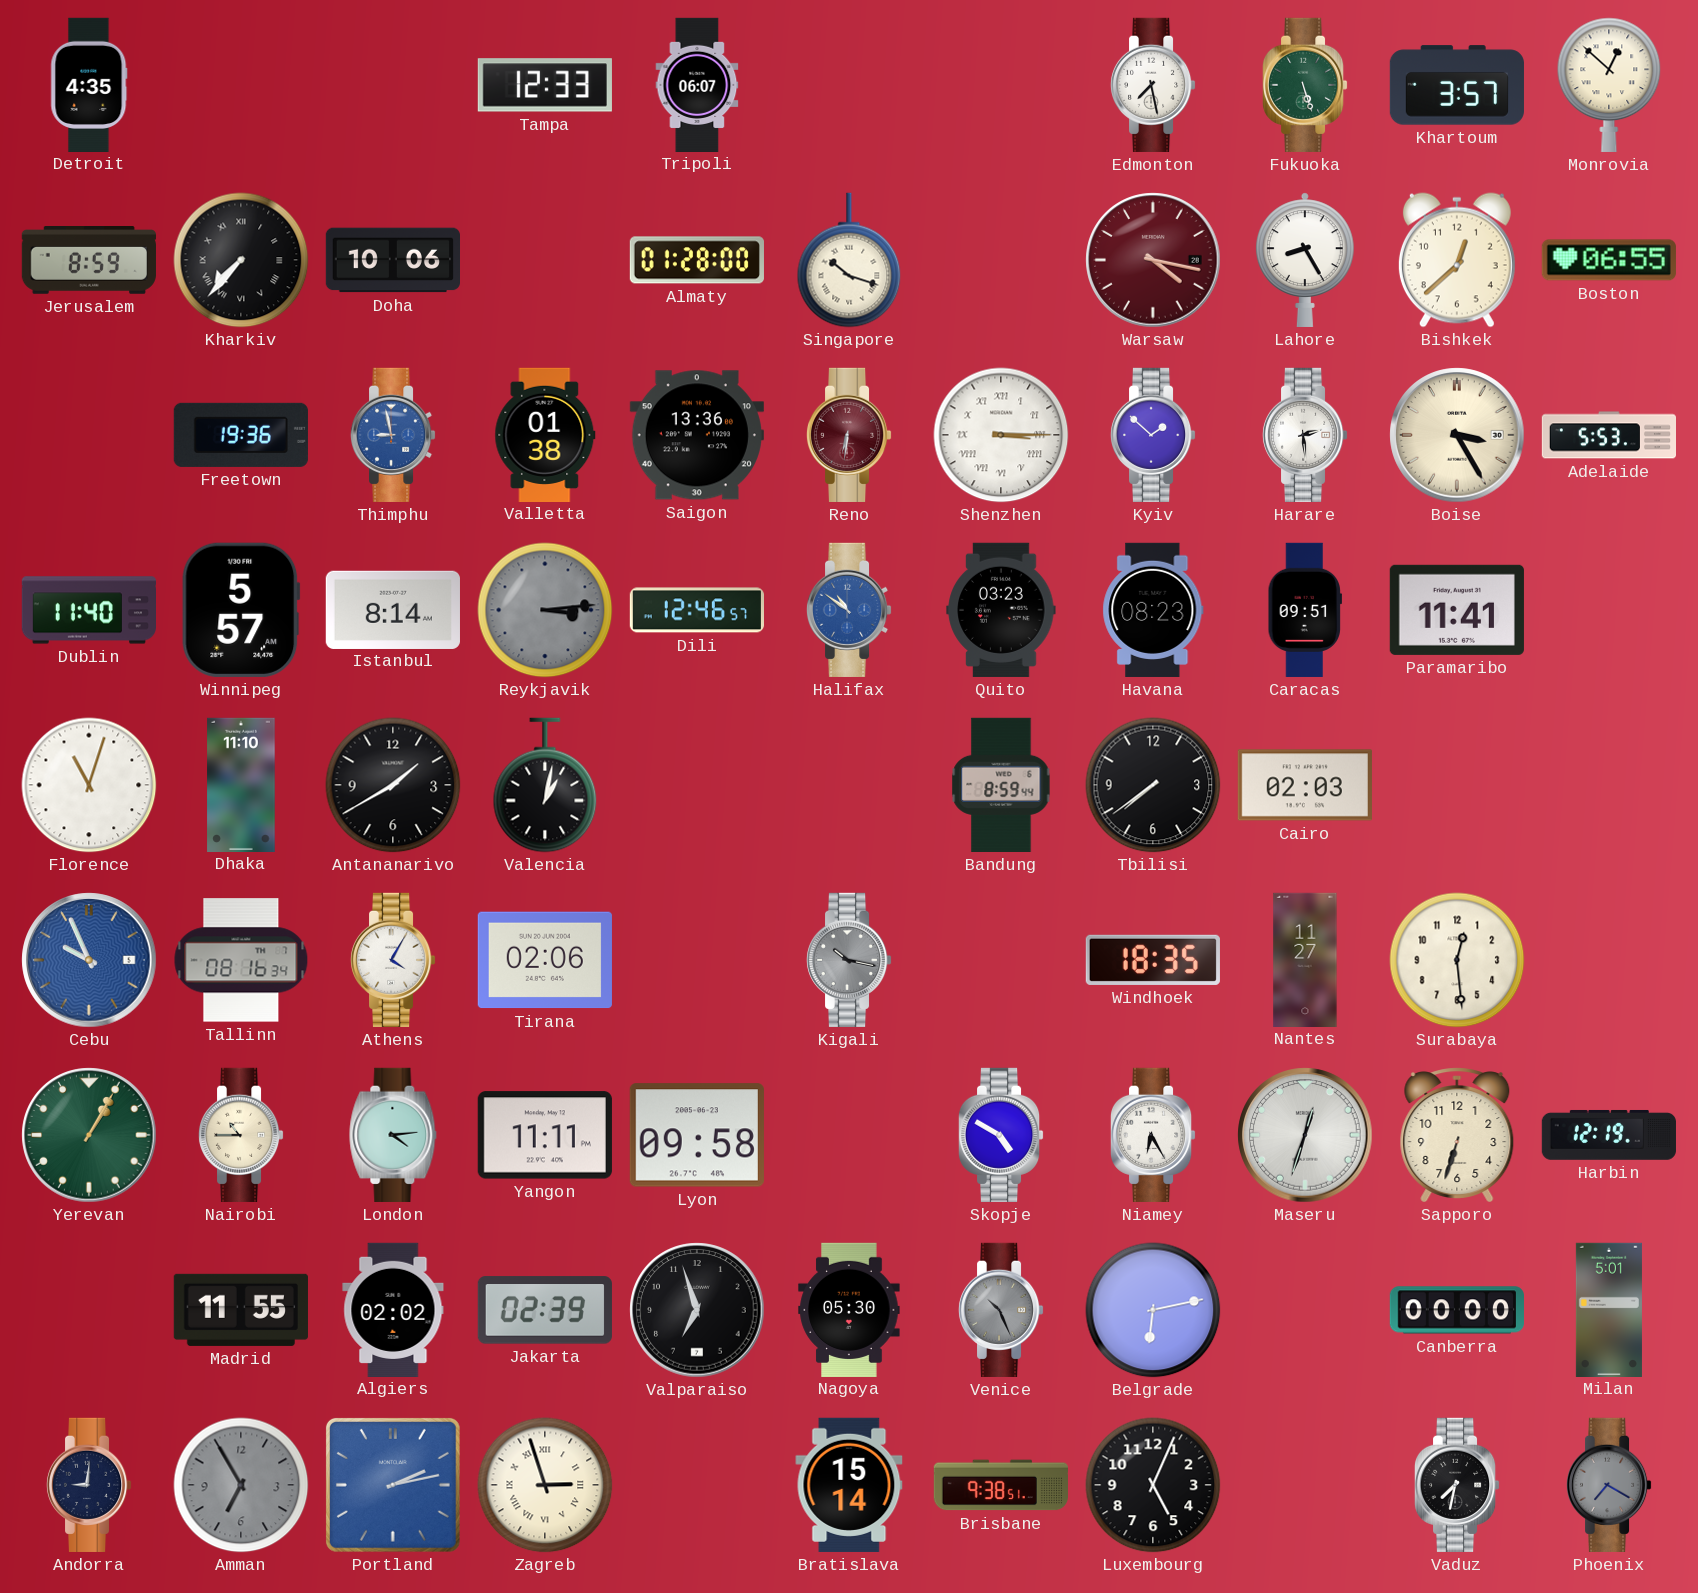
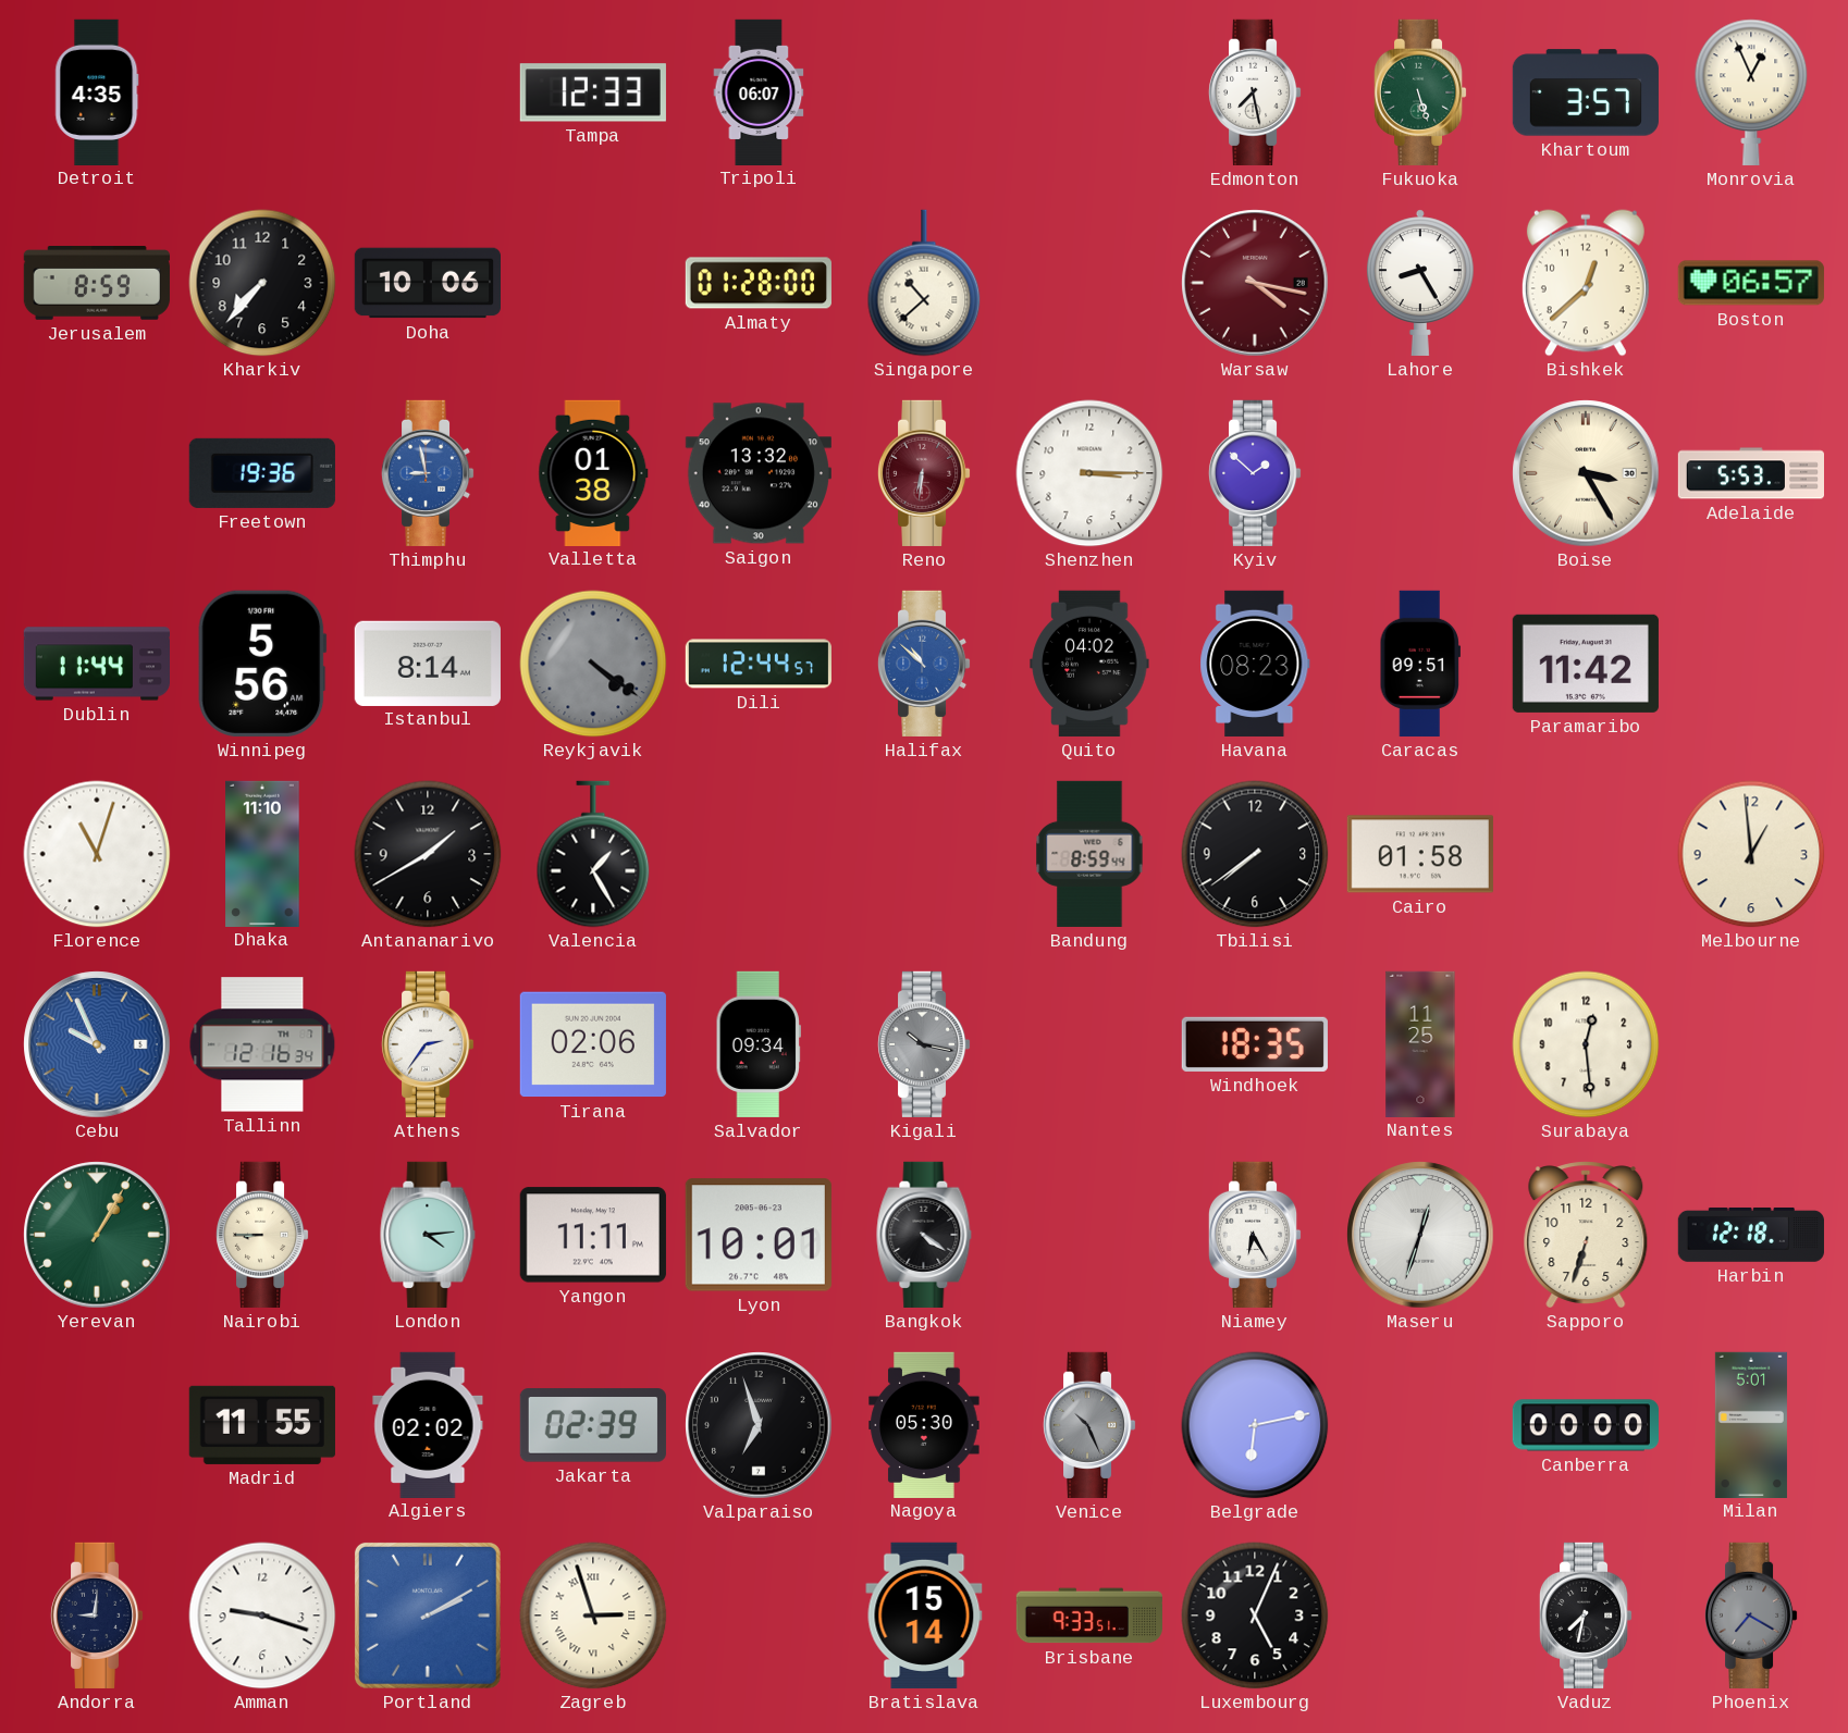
Monrovia: 12:52 -> 12:56
Kharkiv numerals: Roman -> Arabic
Singapore: 10:18 -> 10:38
Boston: 06:55 -> 06:57
Saigon: 13:36 -> 13:32
Shenzhen numerals: Roman -> Arabic
Harare: 2:29 -> none
Dublin: 11:40 -> 11:44
Winnipeg: 5:57 -> 5:56
Reykjavik: 3:14 -> 4:21
Dili: 12:46 -> 12:44
Halifax: 10:51 -> 10:52
Quito: 03:23 -> 04:02
Paramaribo: 11:41 -> 11:42
Valencia: 1:02 -> 1:25
Cairo: 02:03 -> 01:58
Melbourne: none -> 12:59
Tallinn: 08:16 -> 12:16
Athens: 4:05 -> 2:36
Salvador: none -> 09:34
Nantes: 11:27 -> 11:25
Nairobi: 10:45 -> 8:45
Lyon: 09:58 -> 10:01
Bangkok: none -> 4:21
Skopje: 4:50 -> none
Harbin: 12:19 -> 12:18
Amman: 6:55 -> 9:18
Amman dial: grey -> white
Portland: 2:13 -> 2:10
Brisbane: 9:38 -> 9:33
